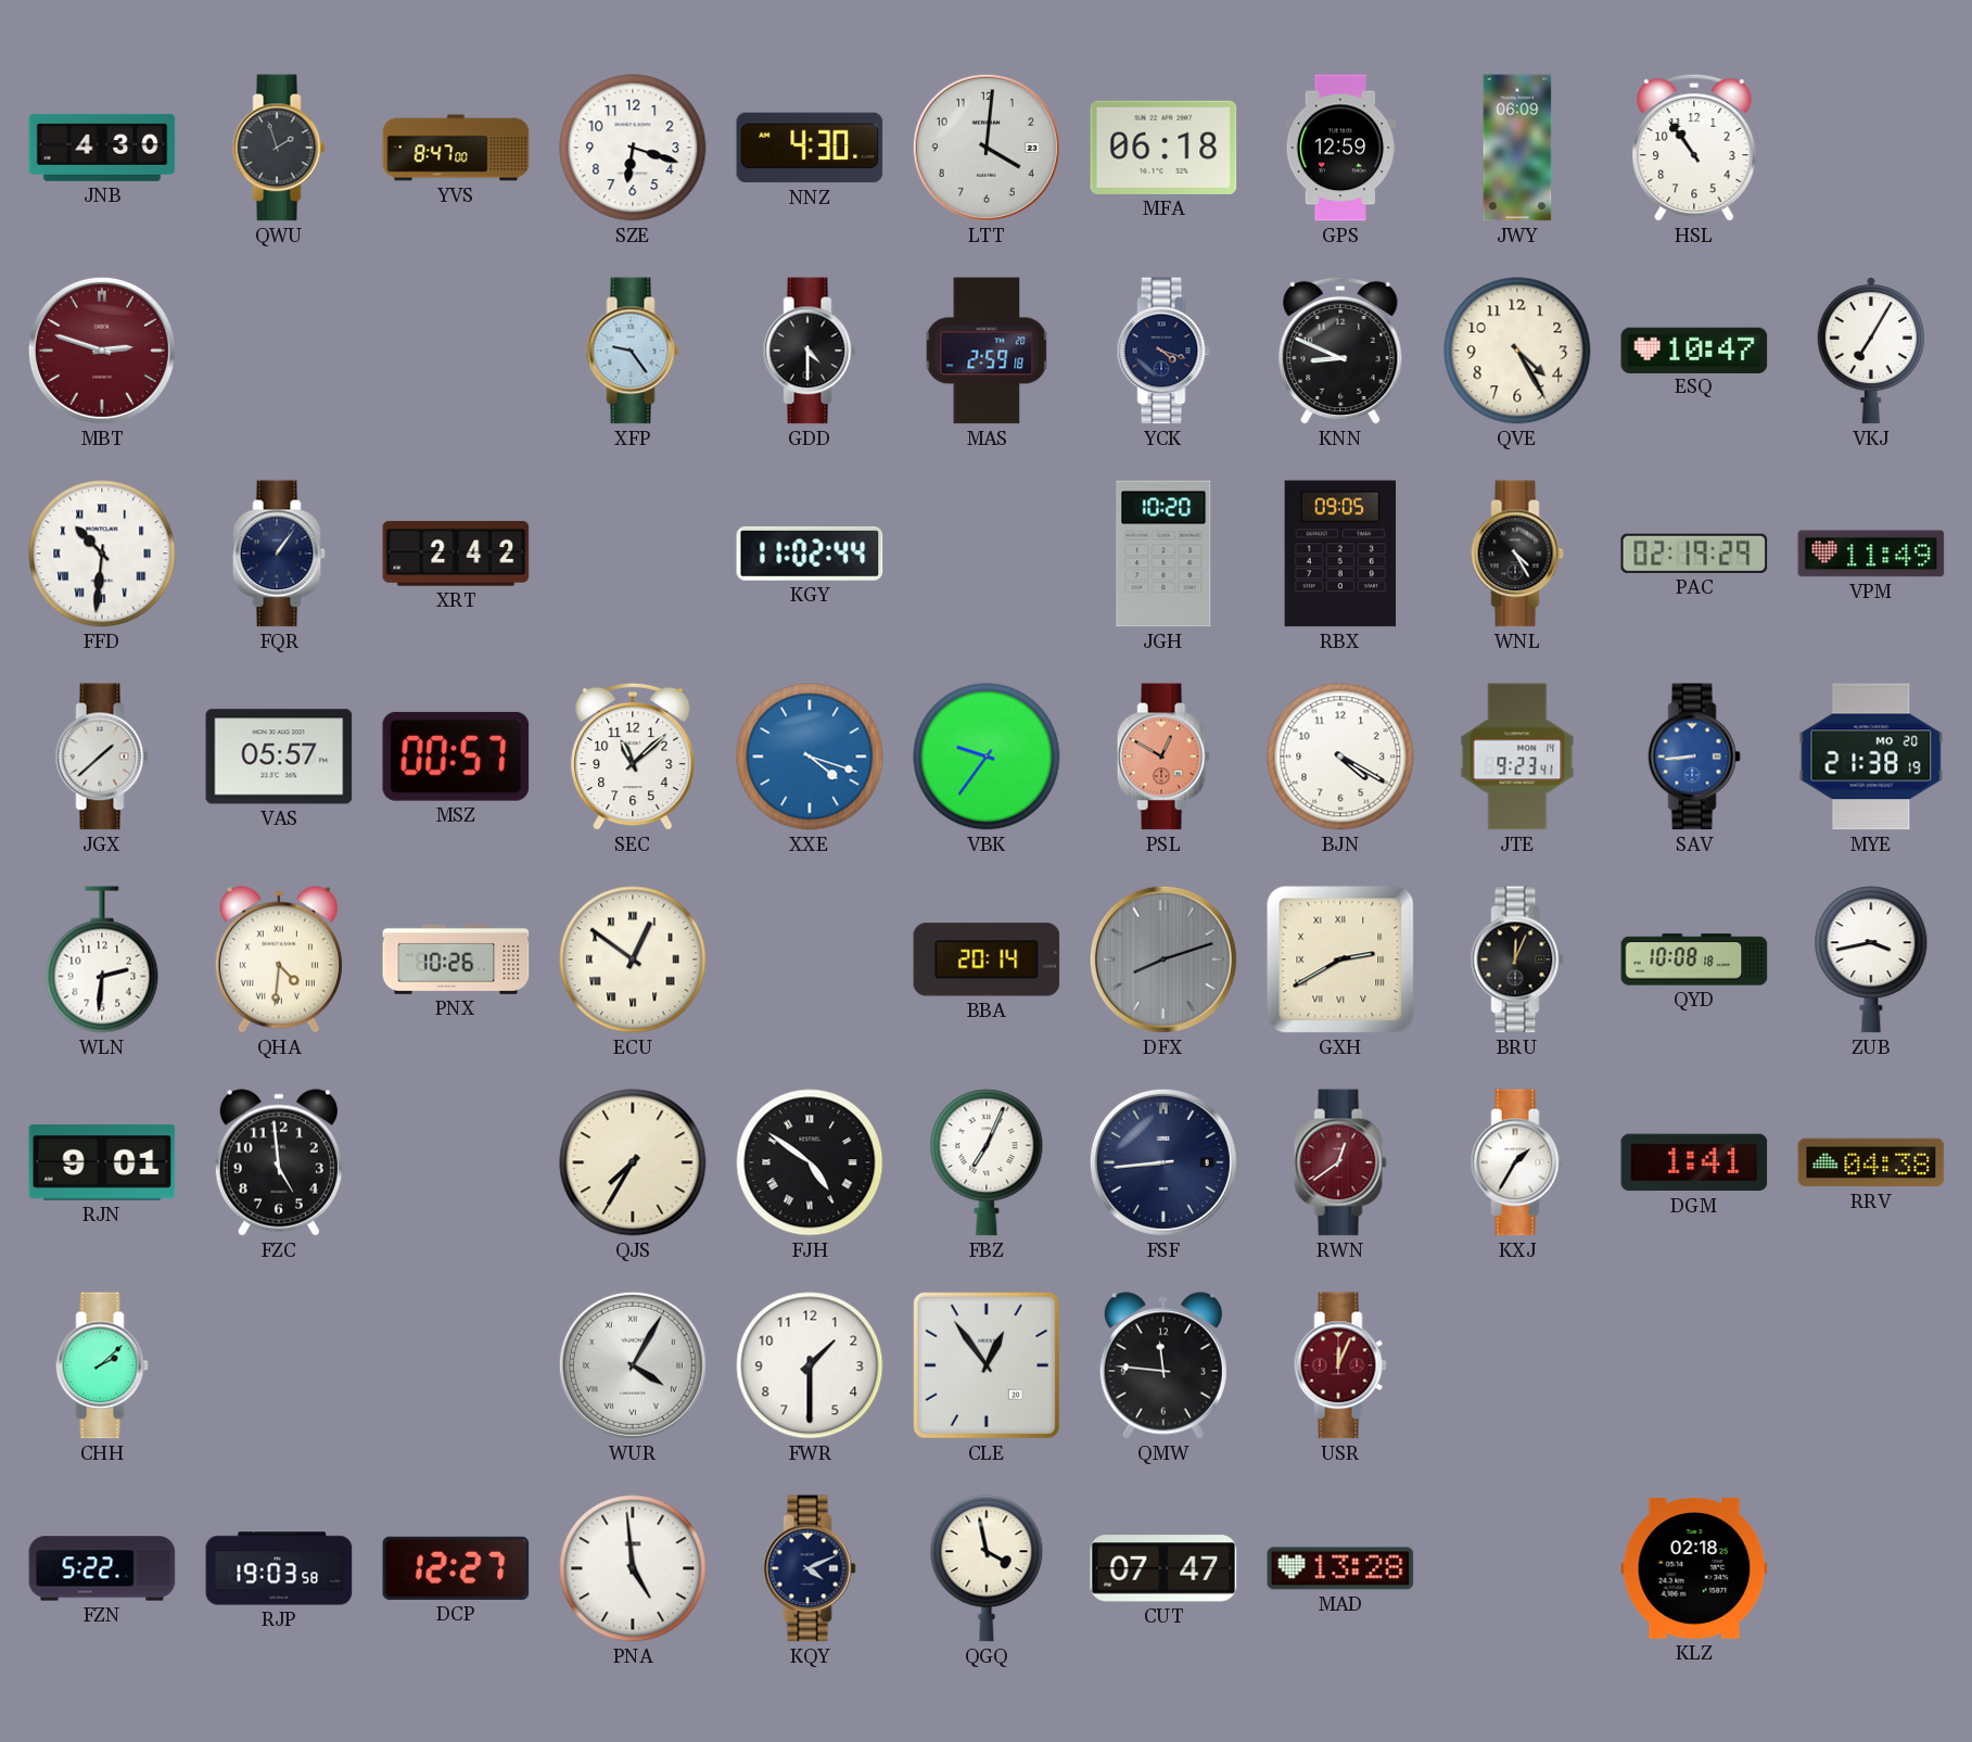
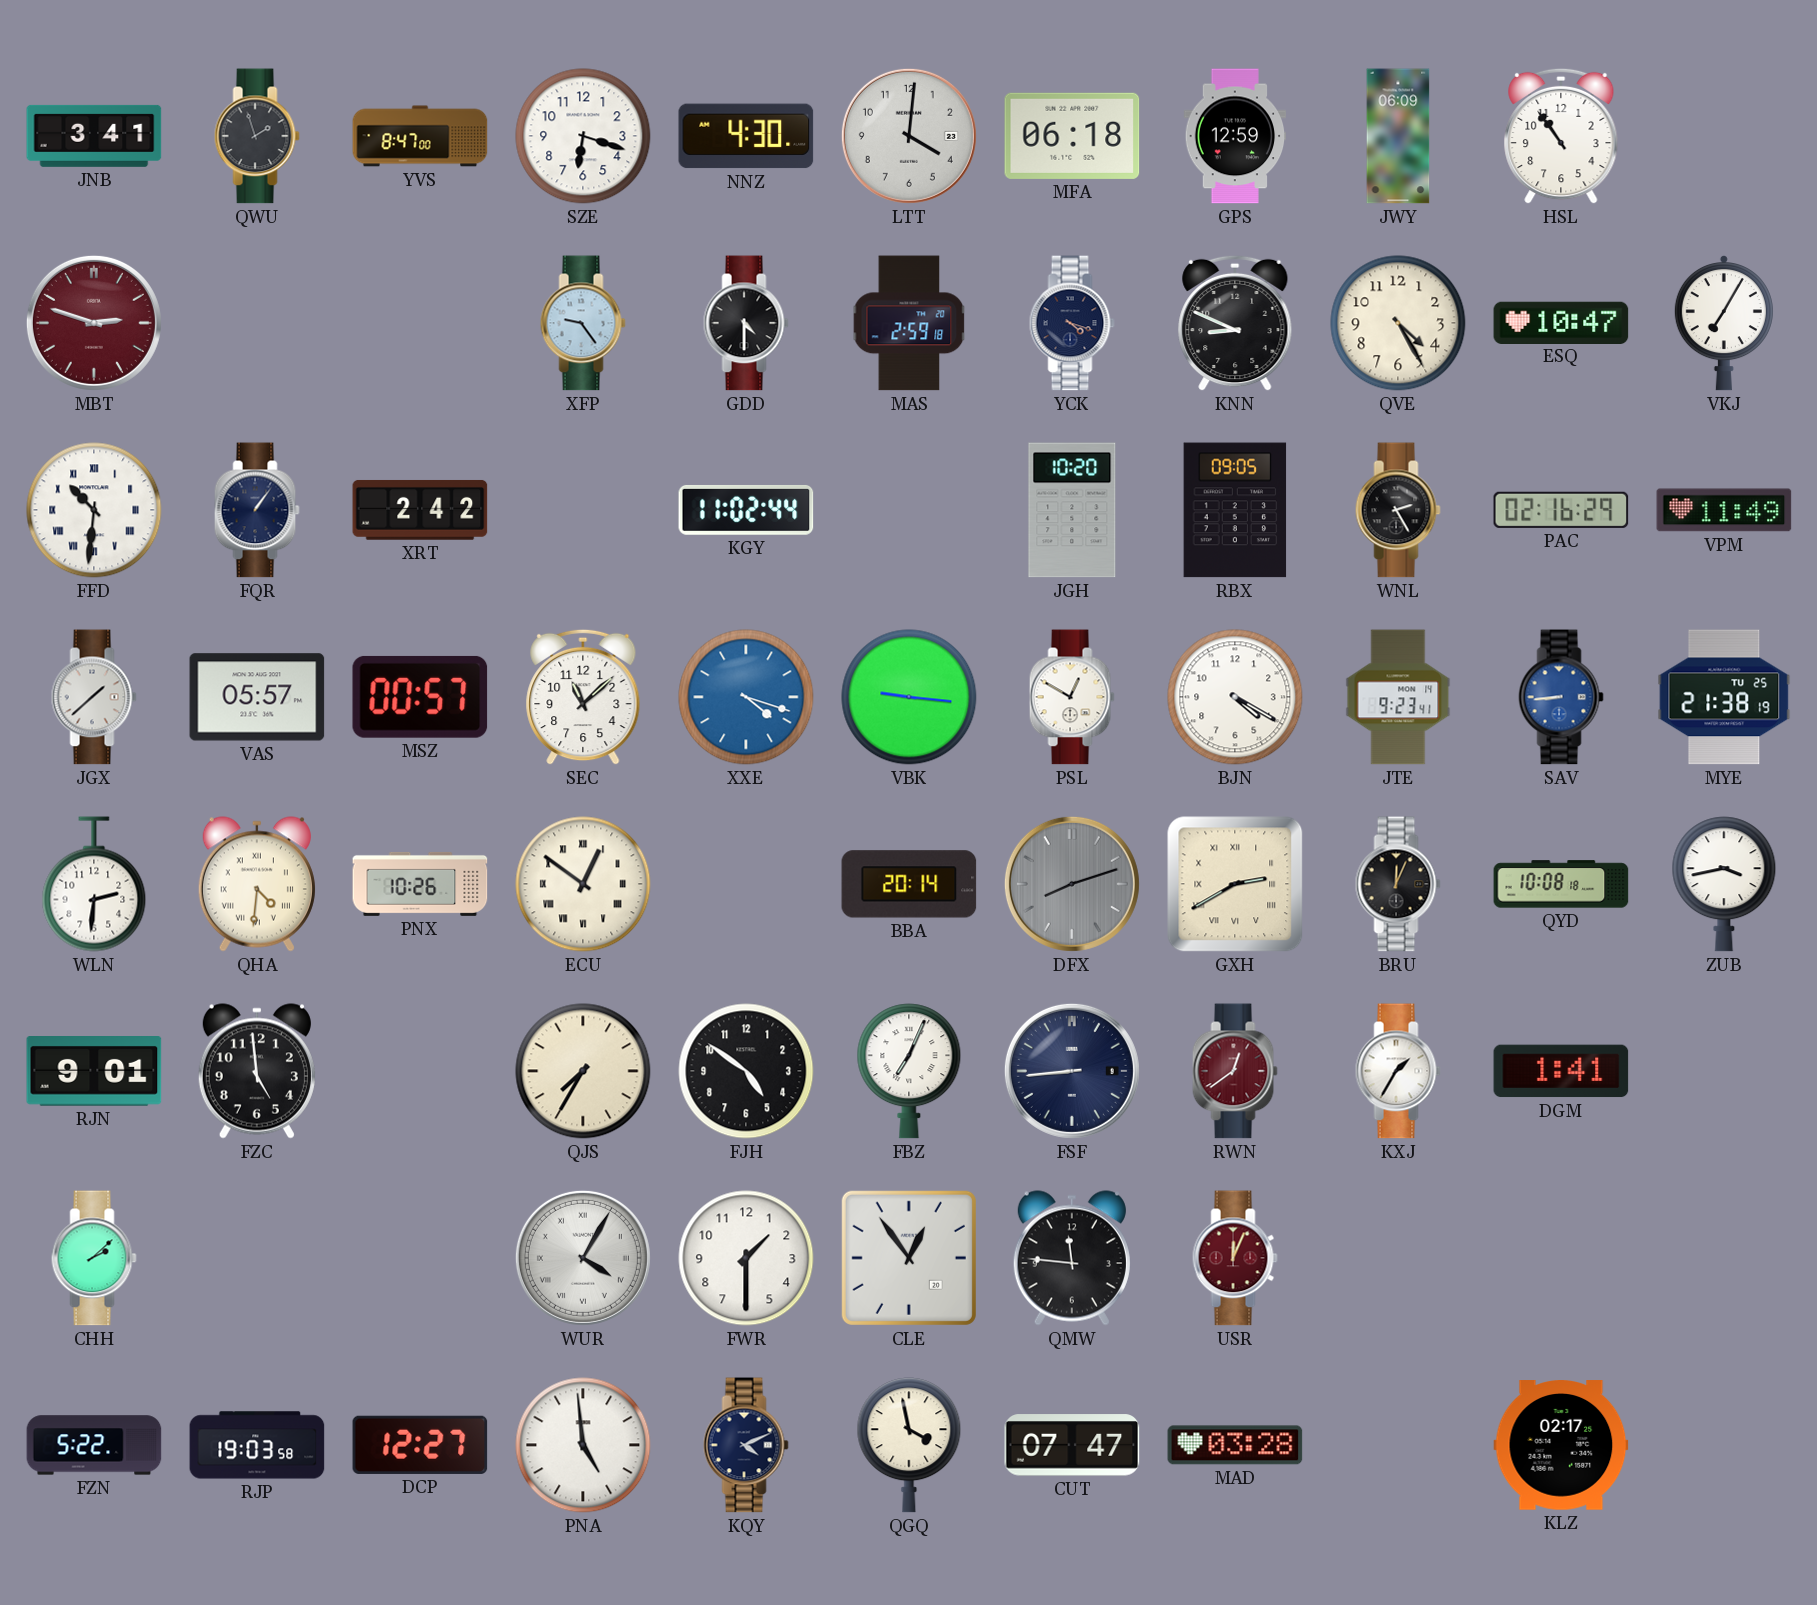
JNB: 4:30 -> 3:41
WNL: 4:25 -> 2:25
PAC: 02:19 -> 02:16
VBK: 9:36 -> 9:16
PSL dial: salmon -> white
MYE date: MO 20 -> TU 25
FJH numerals: Roman -> Arabic
RRV: 04:38 -> none
MAD: 13:28 -> 03:28
KLZ: 02:18 -> 02:17
